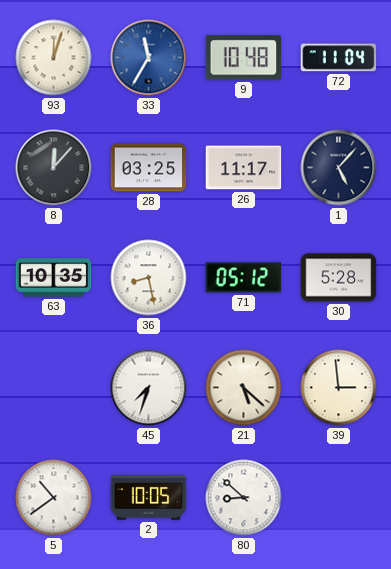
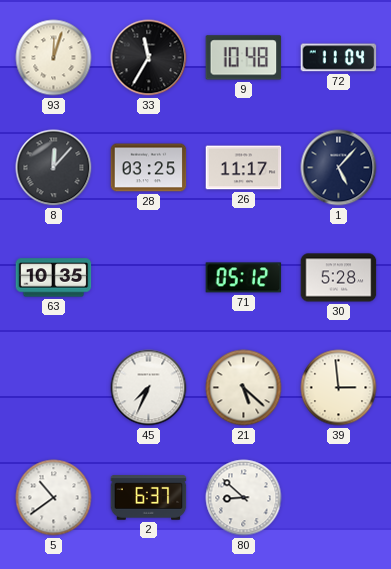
33 dial: blue -> black
36: 8:28 -> none
45: 7:33 -> 7:34
2: 10:05 -> 6:37
